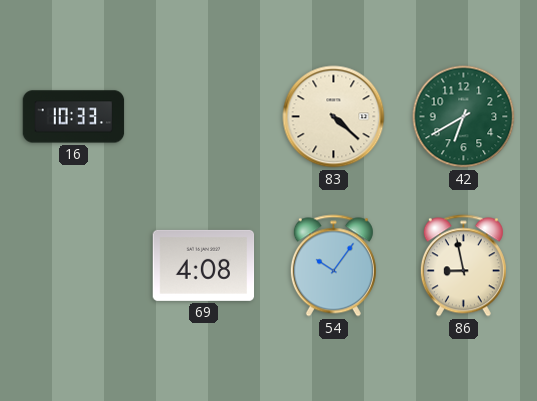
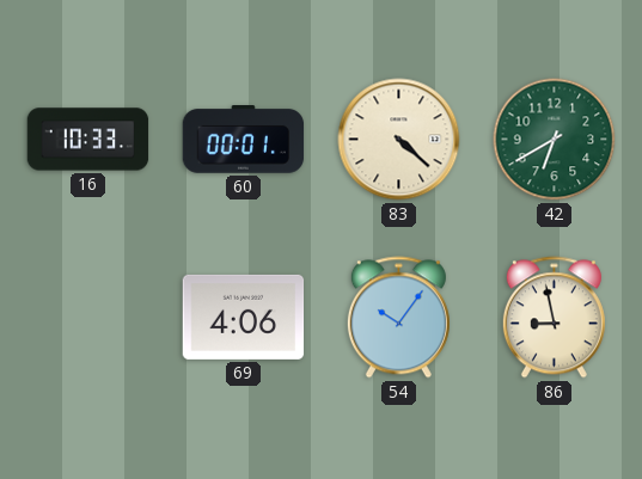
60: none -> 00:01
69: 4:08 -> 4:06
